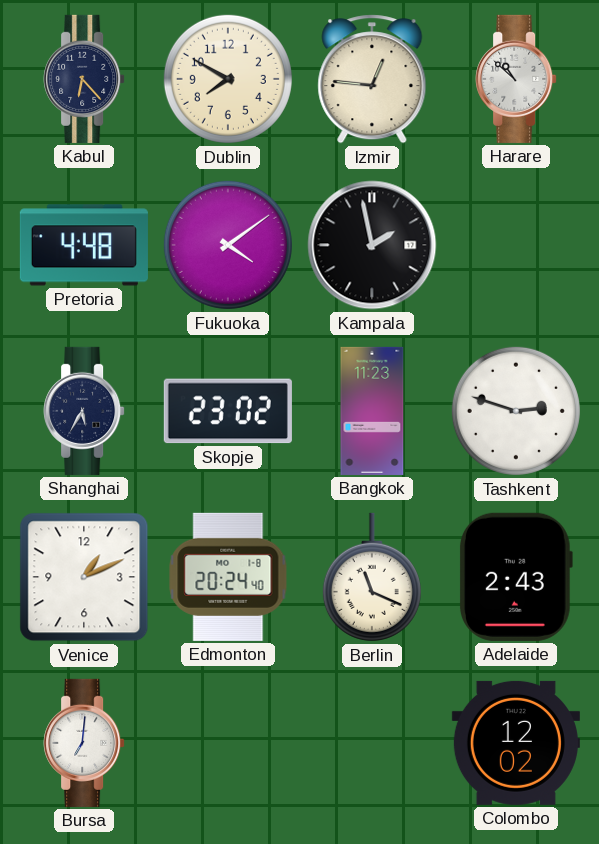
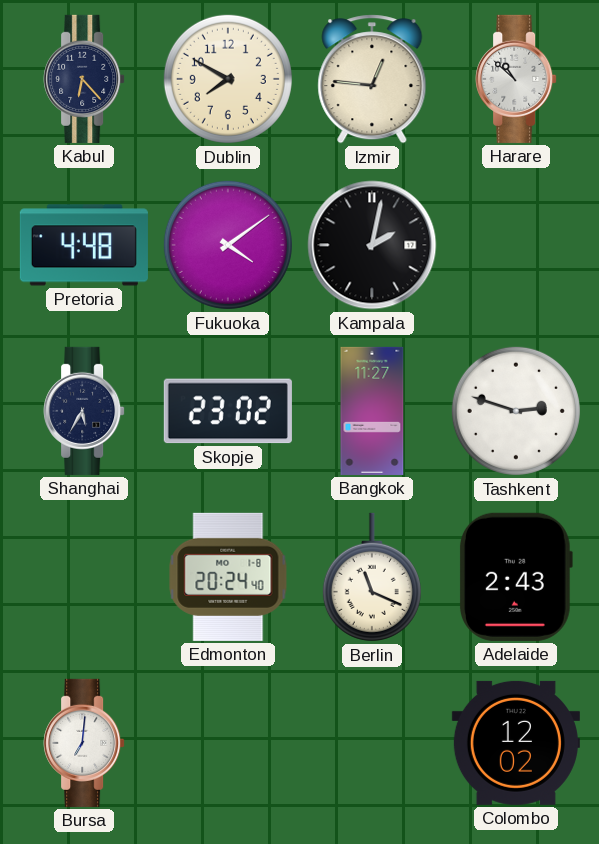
Kampala: 1:58 -> 2:02
Bangkok: 11:23 -> 11:27
Venice: 1:11 -> none
